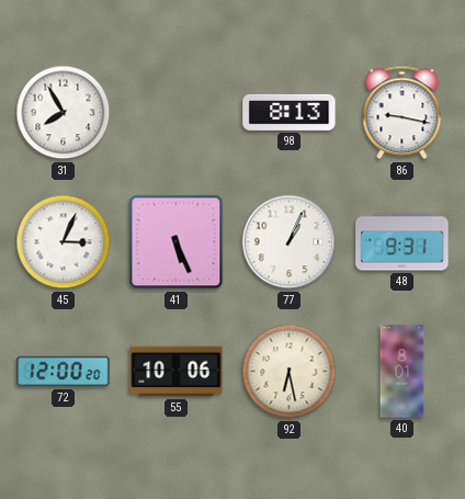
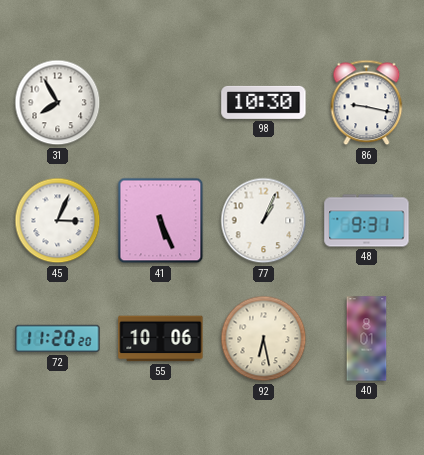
98: 8:13 -> 10:30
72: 12:00 -> 11:20
